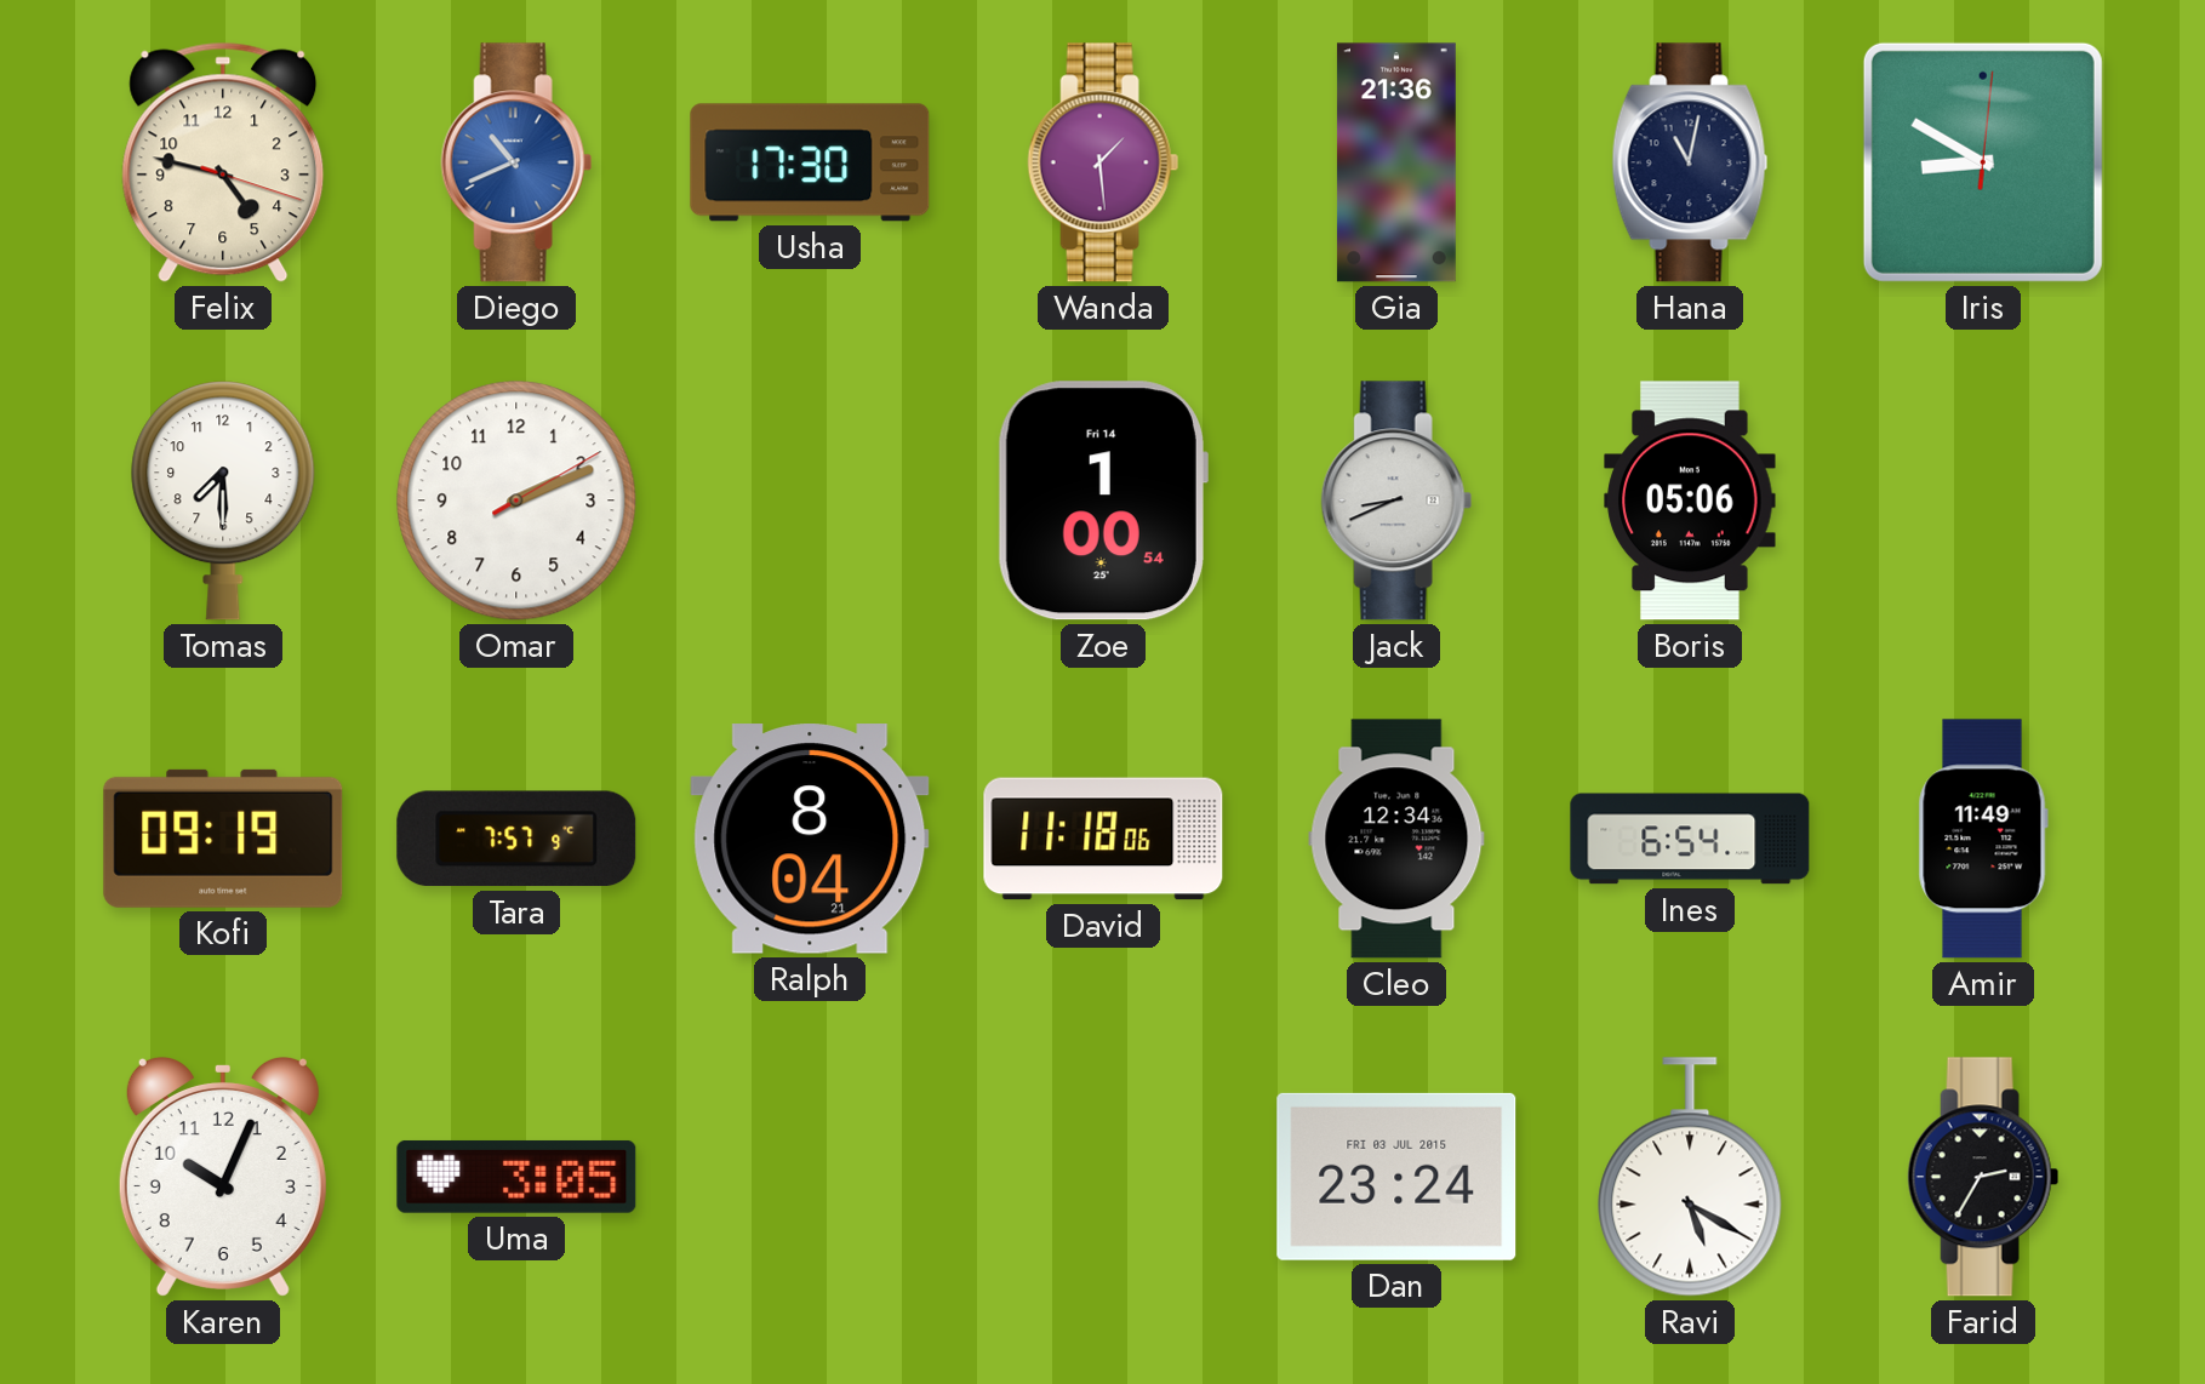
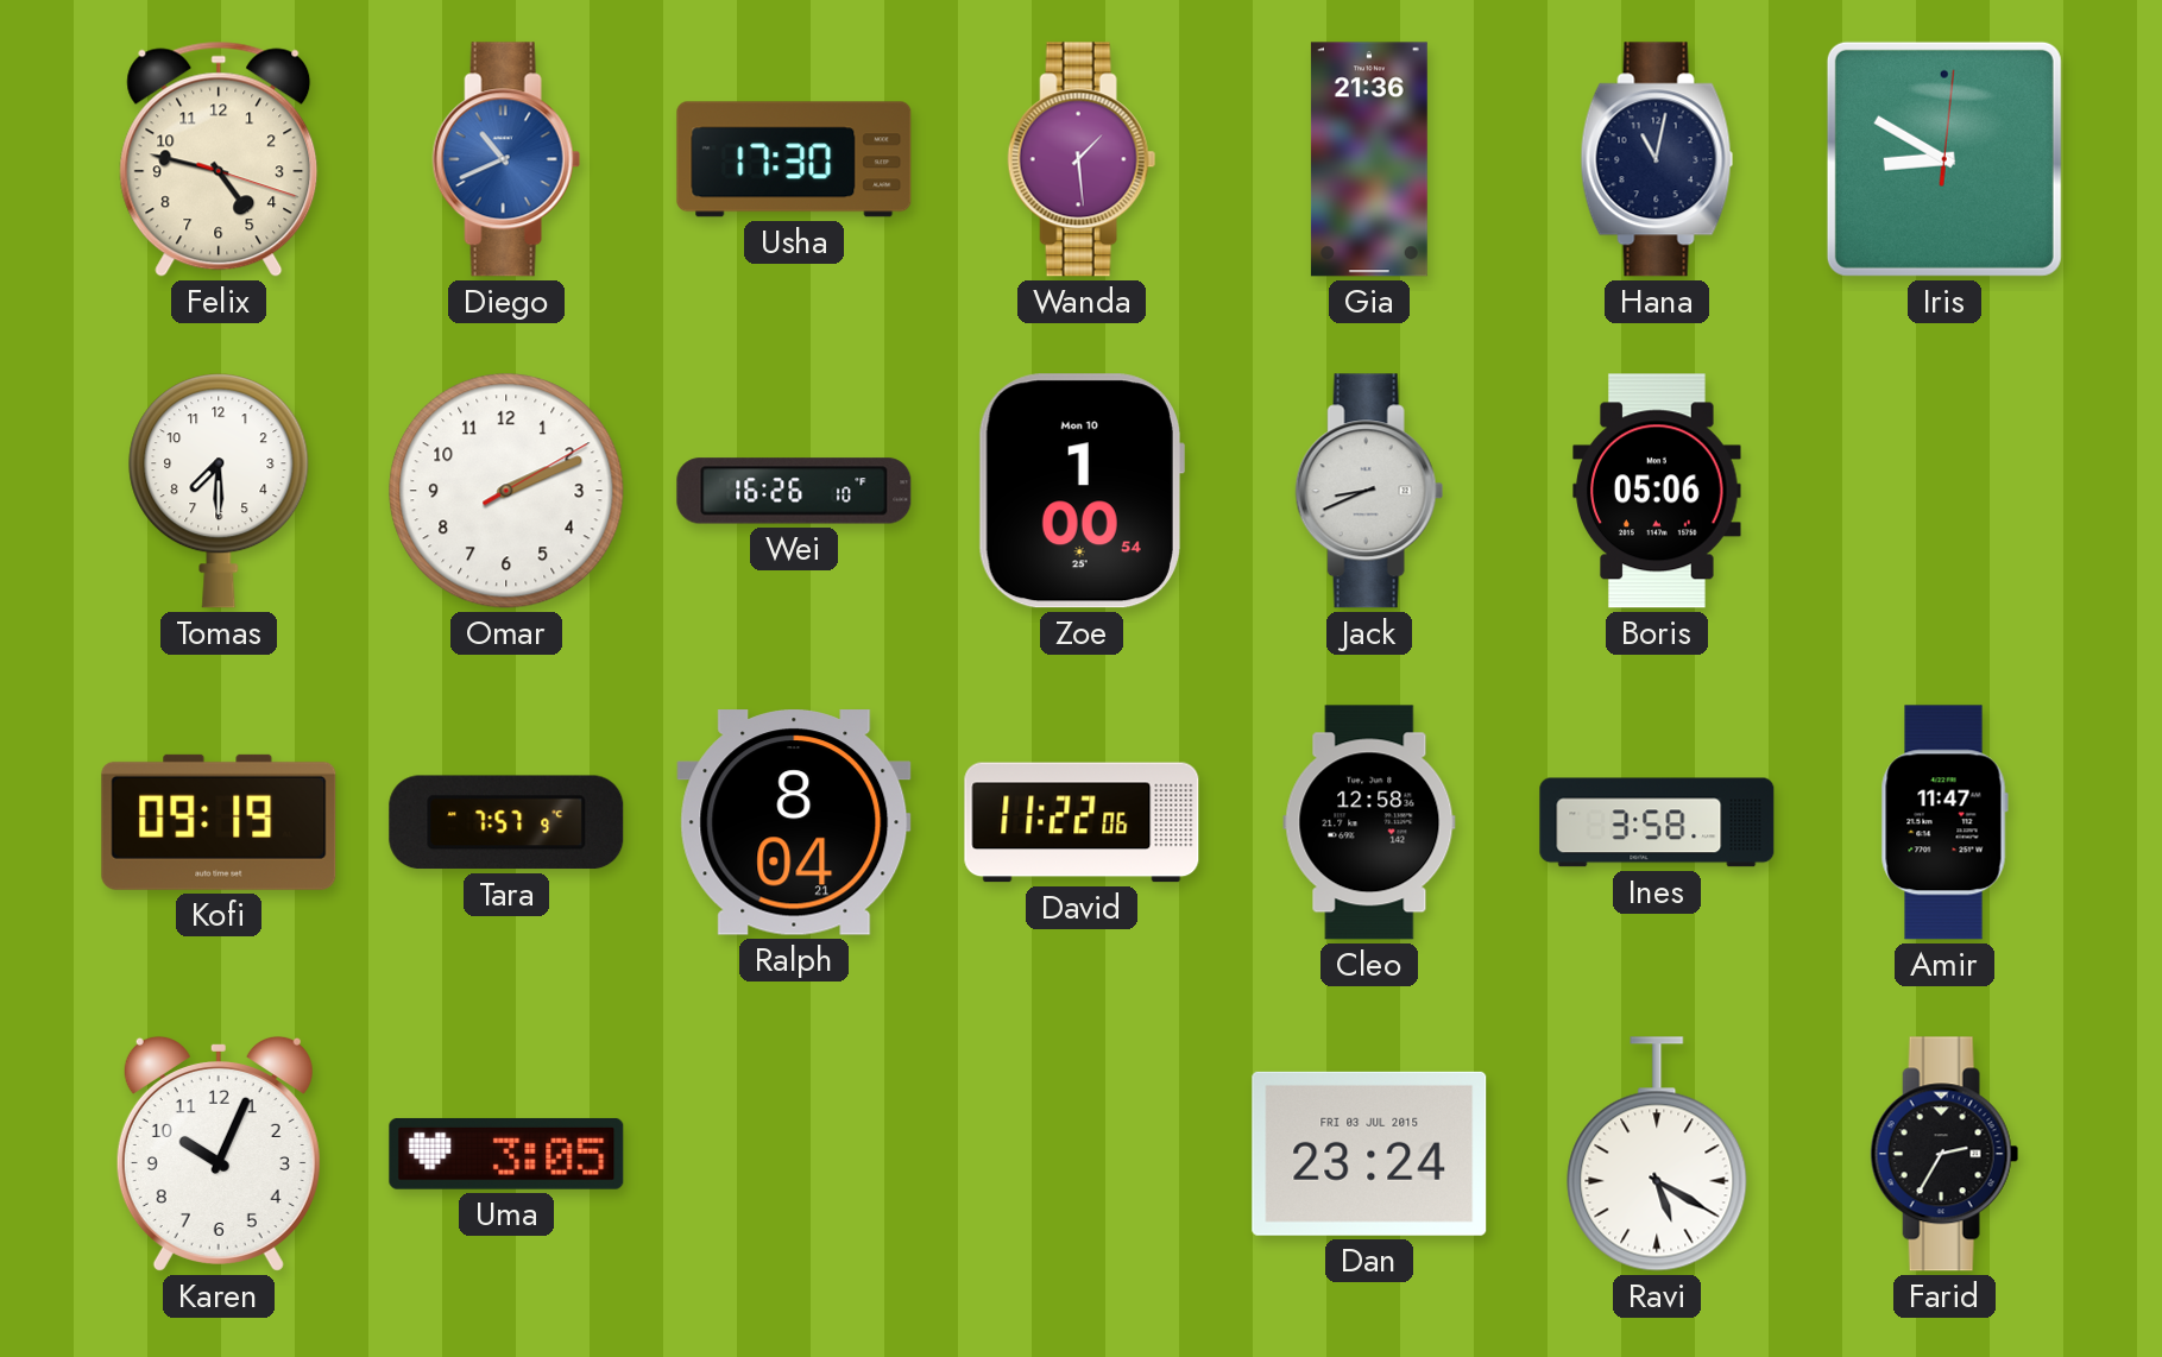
Wei: none -> 16:26
Zoe date: Fri 14 -> Mon 10
David: 11:18 -> 11:22
Cleo: 12:34 -> 12:58
Ines: 6:54 -> 3:58
Amir: 11:49 -> 11:47
